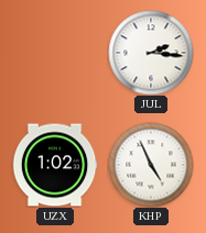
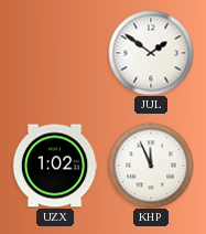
JUL: 2:16 -> 1:51
KHP: 4:56 -> 11:56
